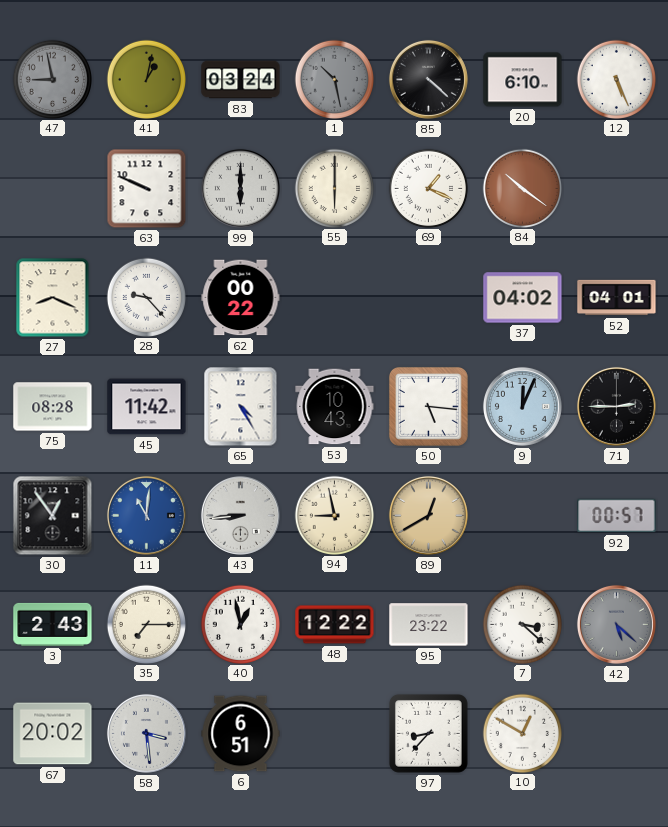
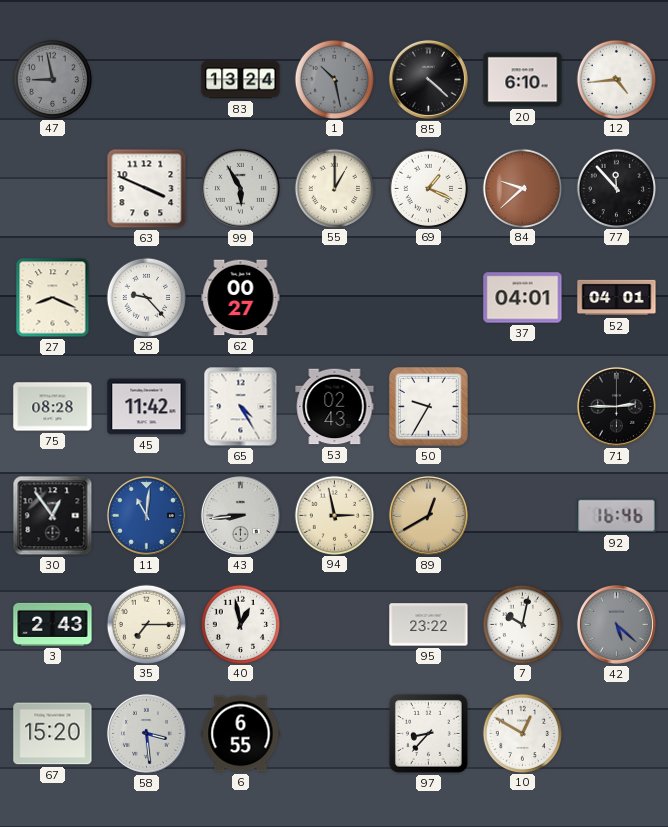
41: 1:02 -> none
83: 03:24 -> 13:24
12: 5:26 -> 4:44
63: 9:49 -> 3:49
99: 6:00 -> 5:55
55: 6:00 -> 1:00
84: 10:21 -> 9:38
77: none -> 11:53
62: 00:22 -> 00:27
37: 04:02 -> 04:01
53: 10:43 -> 02:43
50: 5:16 -> 9:35
9: 12:04 -> none
94: 8:58 -> 2:58
92: 00:57 -> 16:46
48: 12:22 -> none
7: 3:22 -> 10:02
67: 20:02 -> 15:20
6: 6:51 -> 6:55
